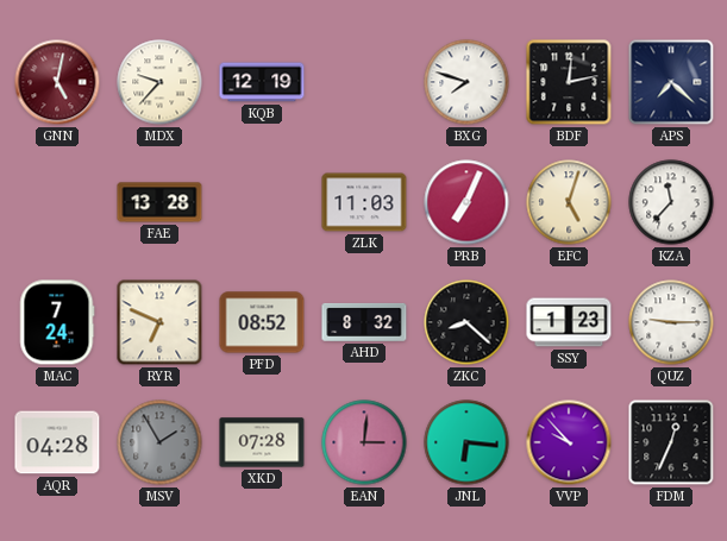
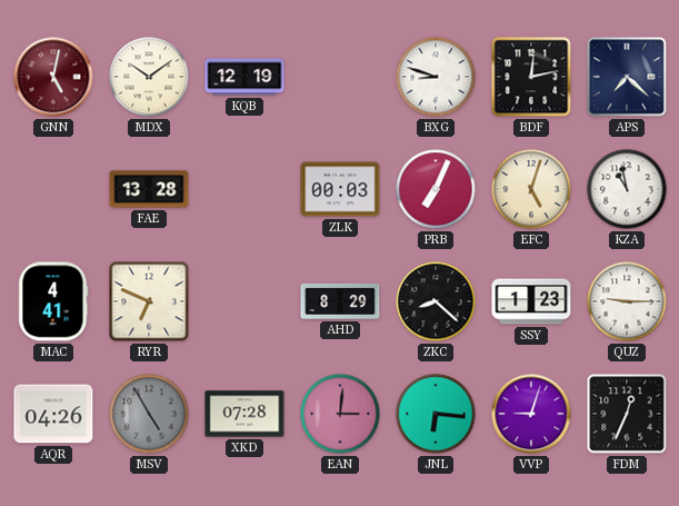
MDX: 9:37 -> 10:09
BXG: 7:48 -> 8:48
ZLK: 11:03 -> 00:03
KZA: 11:37 -> 10:58
MAC: 7:24 -> 4:41
PFD: 08:52 -> none
AHD: 8:32 -> 8:29
AQR: 04:28 -> 04:26
MSV: 1:55 -> 4:55
VVP: 9:53 -> 9:03
